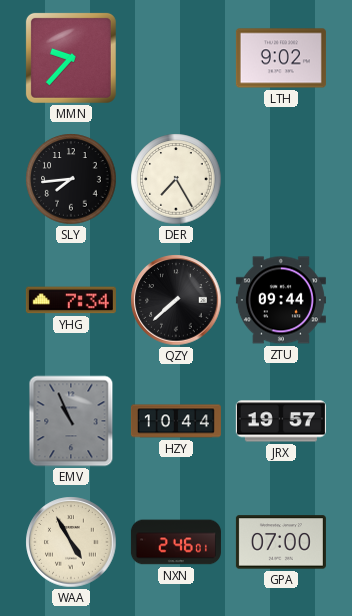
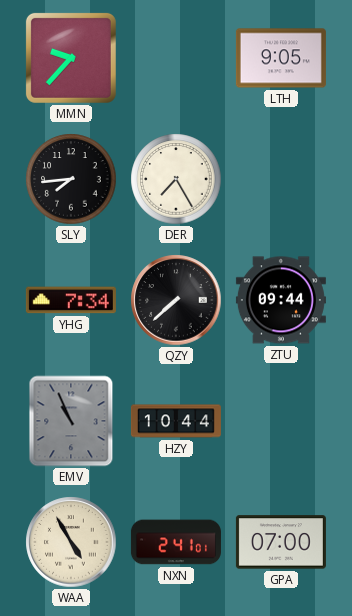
LTH: 9:02 -> 9:05
JRX: 19:57 -> none
NXN: 2:46 -> 2:41
